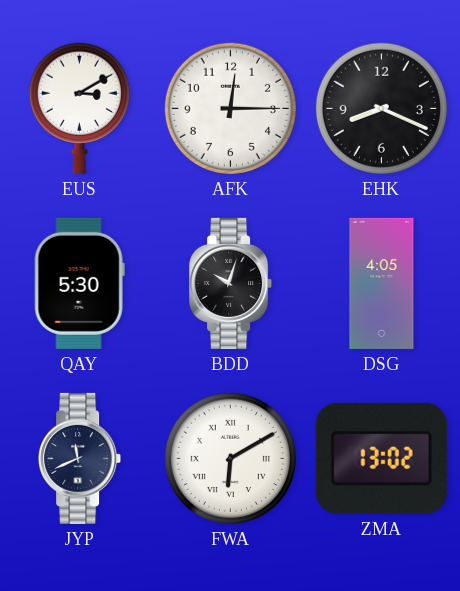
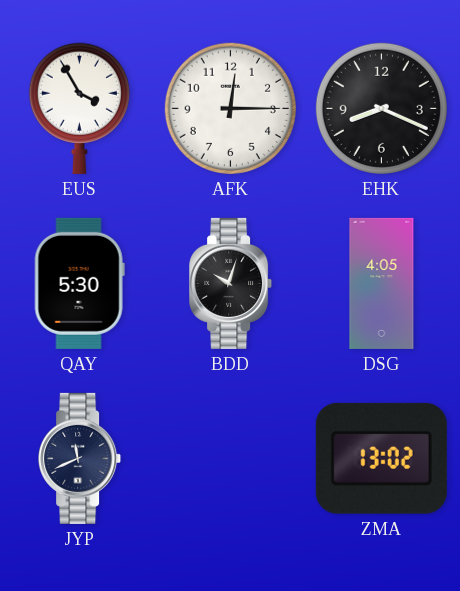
EUS: 3:10 -> 3:55
FWA: 6:10 -> none
